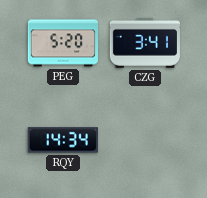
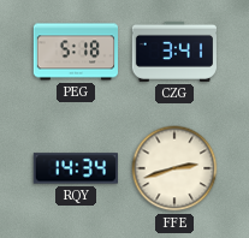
PEG: 5:20 -> 5:18
FFE: none -> 2:42
